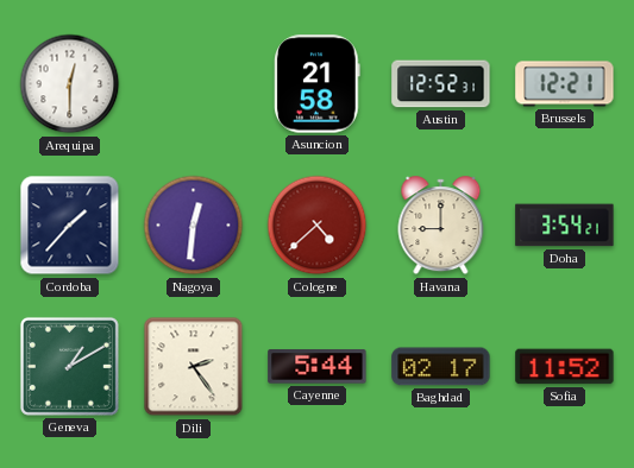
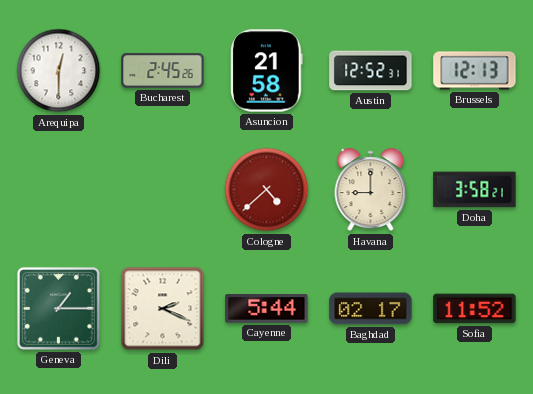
Bucharest: none -> 2:45
Brussels: 12:21 -> 12:13
Cordoba: 1:37 -> none
Nagoya: 12:31 -> none
Doha: 3:54 -> 3:58
Geneva: 1:10 -> 1:15
Dili: 2:24 -> 2:19
